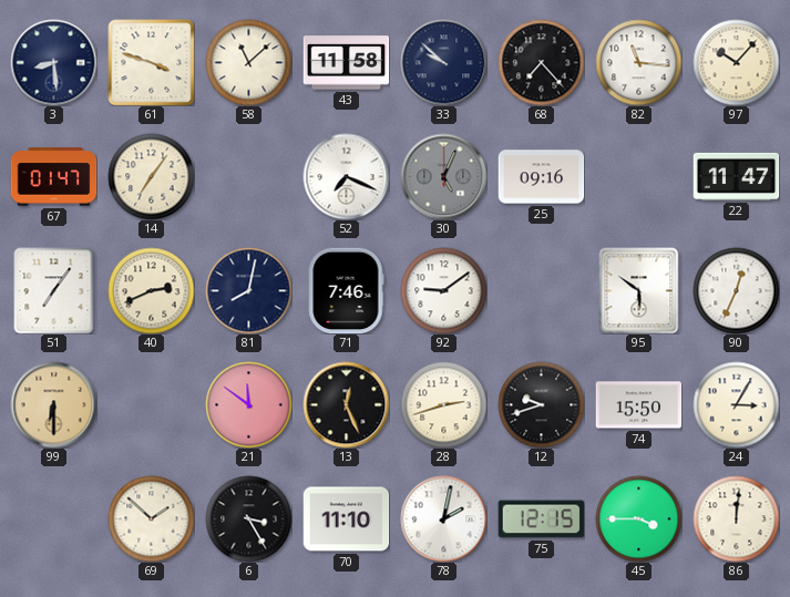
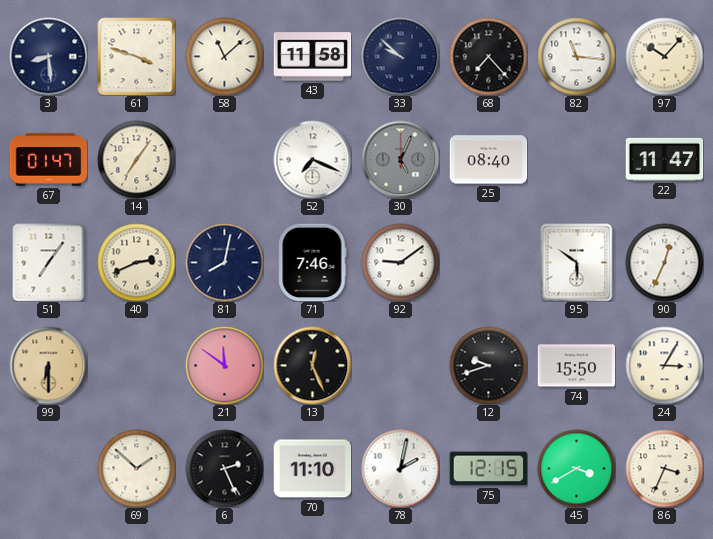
25: 09:16 -> 08:40
28: 2:42 -> none
6: 3:25 -> 2:26
45: 3:45 -> 3:40
86: 12:01 -> 3:34
